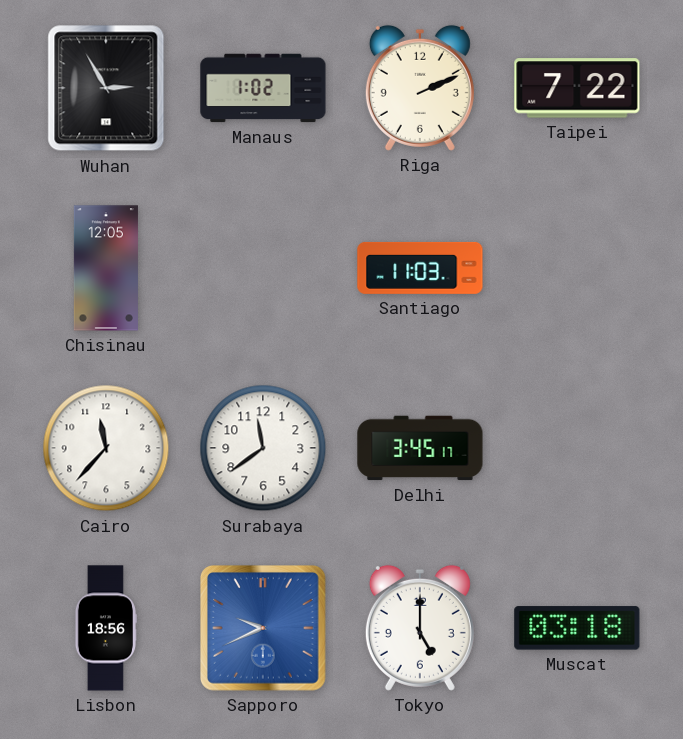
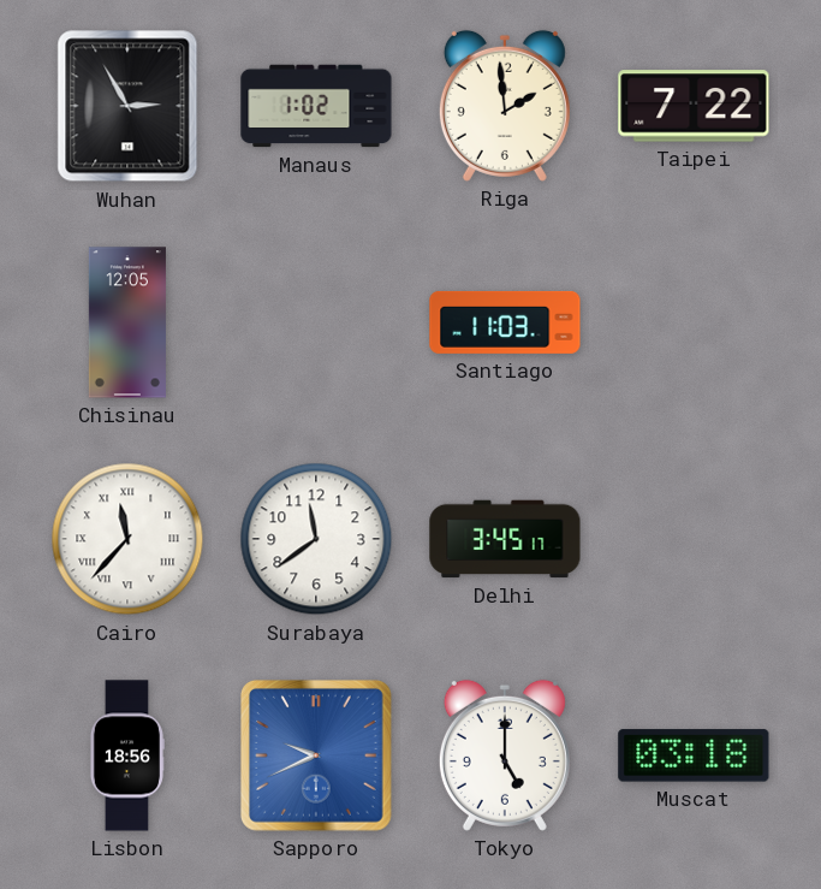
Riga: 2:11 -> 1:59
Cairo numerals: Arabic -> Roman
